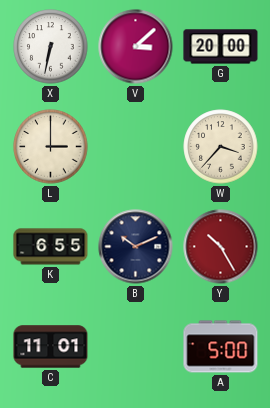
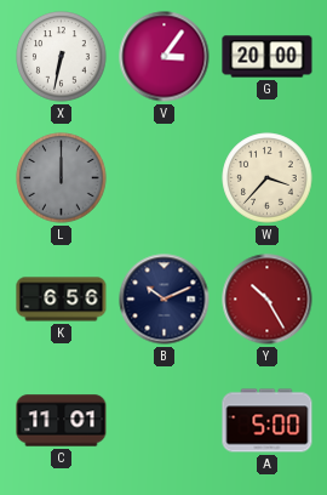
V: 3:08 -> 3:06
L: 3:00 -> 12:00
L dial: cream -> grey
K: 6:55 -> 6:56
